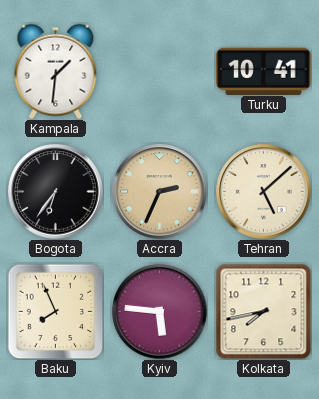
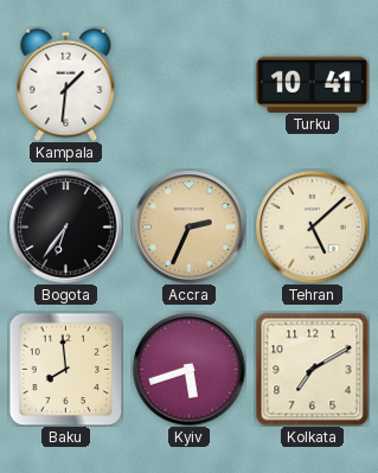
Baku: 7:56 -> 7:59
Kyiv: 5:46 -> 5:42
Kolkata: 7:43 -> 7:10
